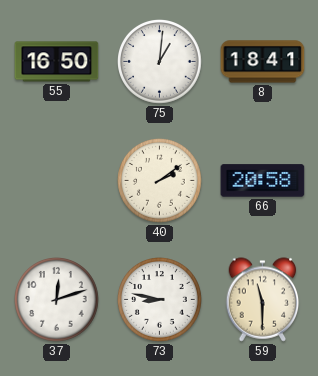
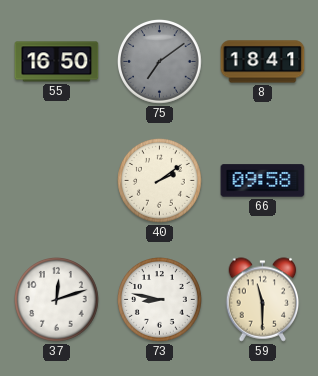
75: 1:01 -> 7:09
75 dial: white -> grey
66: 20:58 -> 09:58
